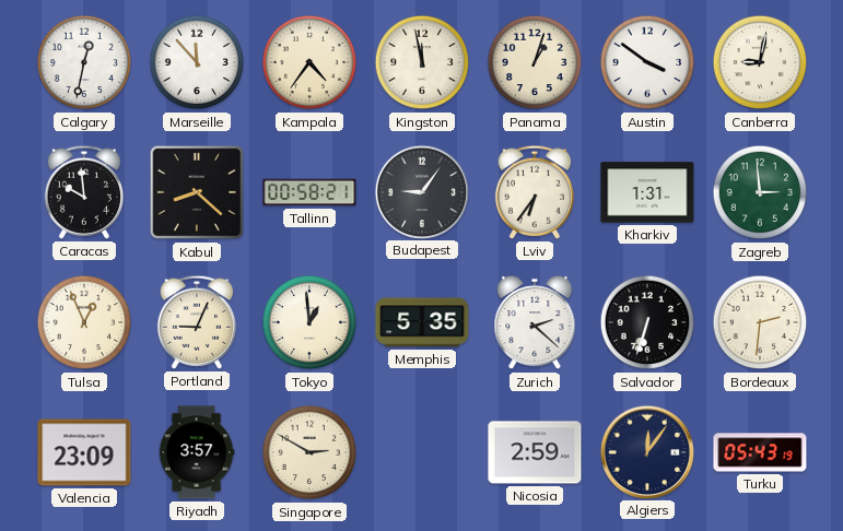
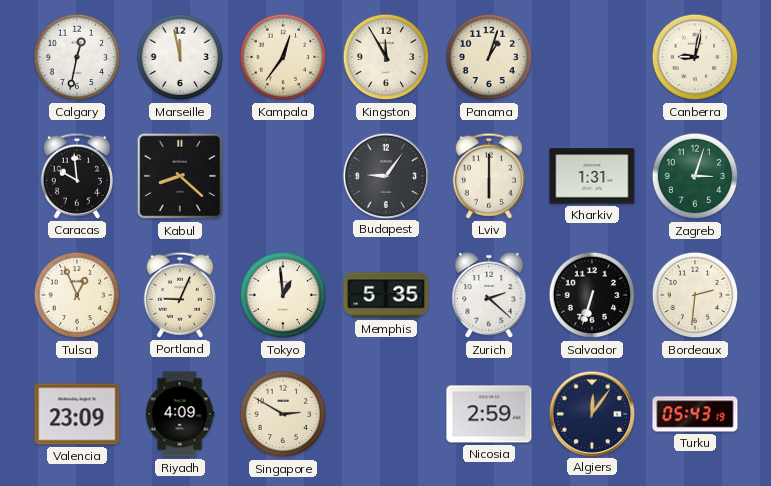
Marseille: 11:53 -> 11:58
Kampala: 4:36 -> 12:36
Kingston: 11:58 -> 11:55
Austin: 3:51 -> none
Tallinn: 00:58 -> none
Lviv: 6:36 -> 6:00
Zagreb: 2:59 -> 3:03
Riyadh: 3:57 -> 4:09
